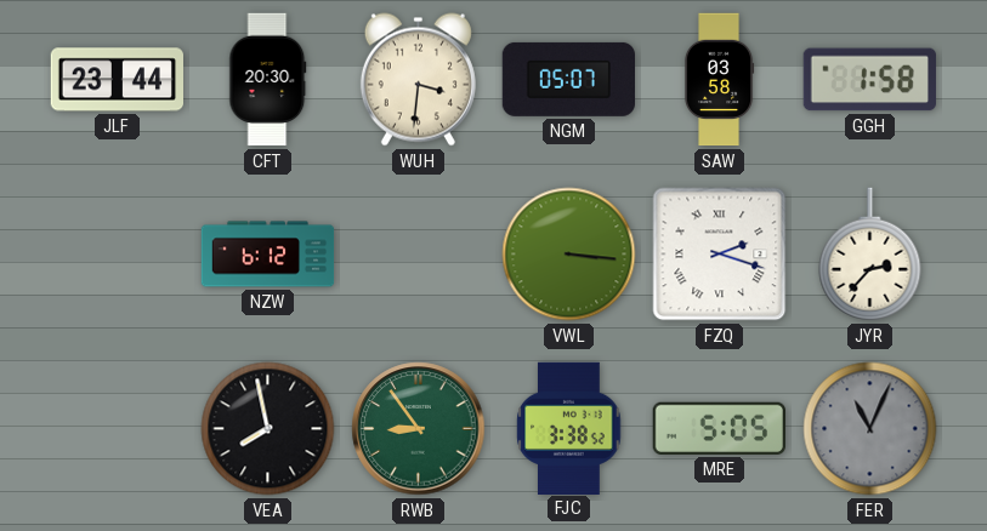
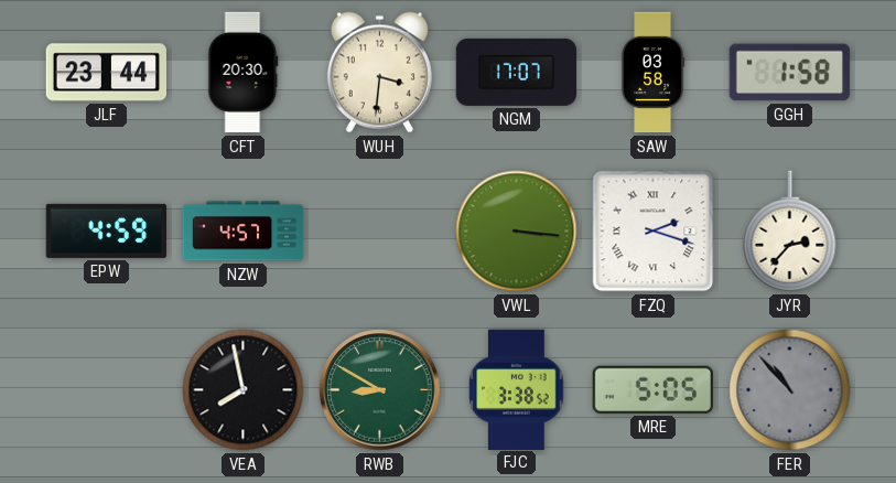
NGM: 05:07 -> 17:07
EPW: none -> 4:59
NZW: 6:12 -> 4:57
RWB: 8:54 -> 8:50
FER: 11:04 -> 10:53
